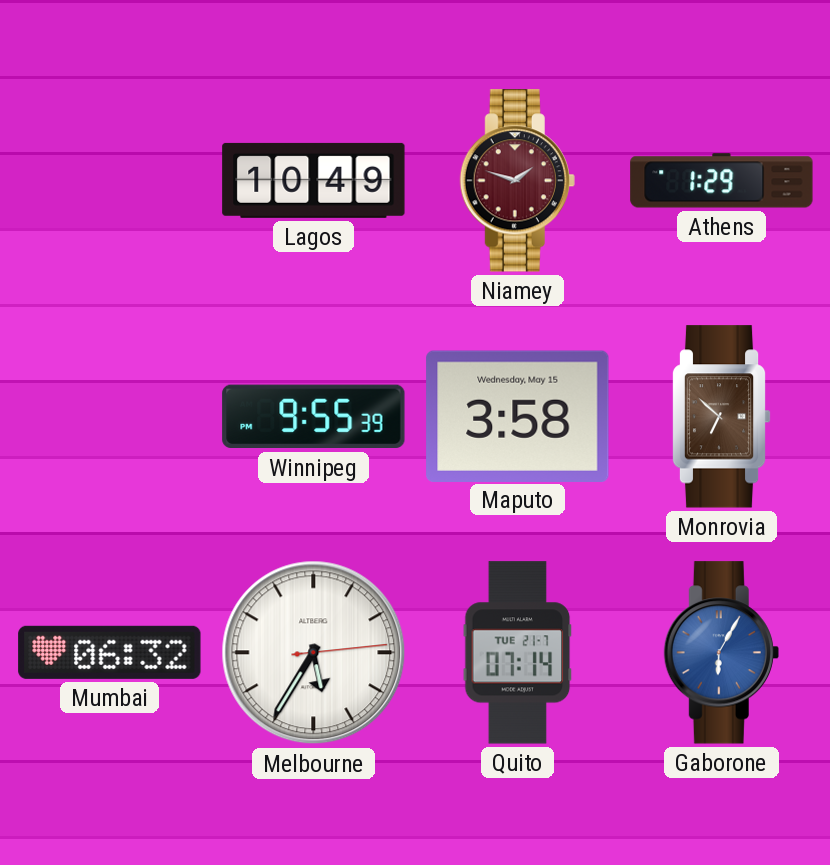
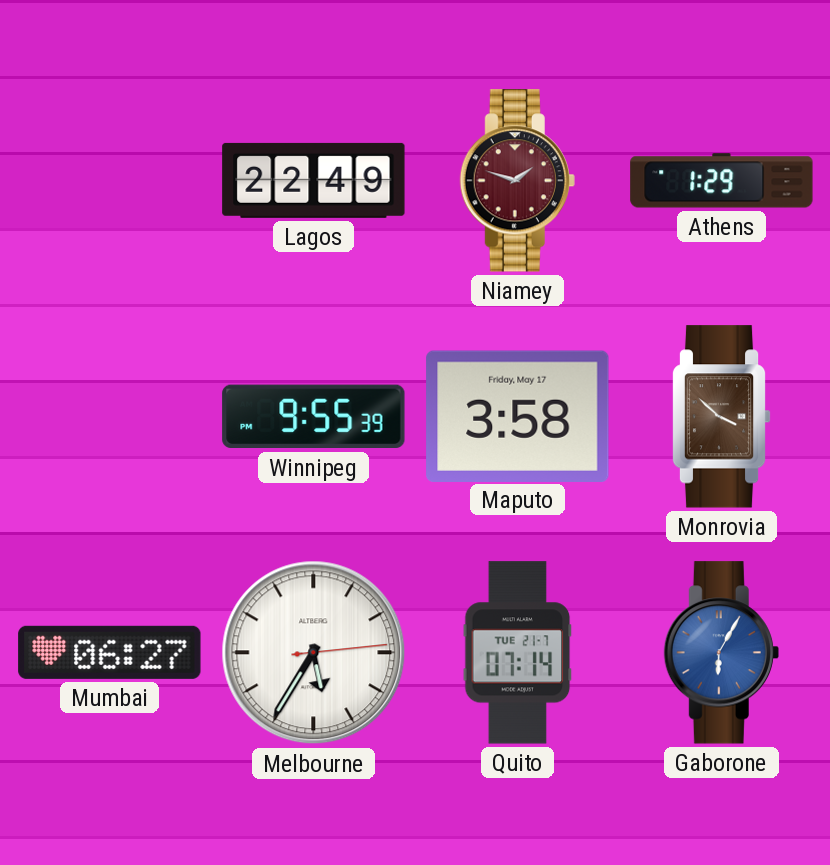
Lagos: 10:49 -> 22:49
Maputo date: Wednesday, May 15 -> Friday, May 17
Monrovia: 6:52 -> 3:52
Mumbai: 06:32 -> 06:27
